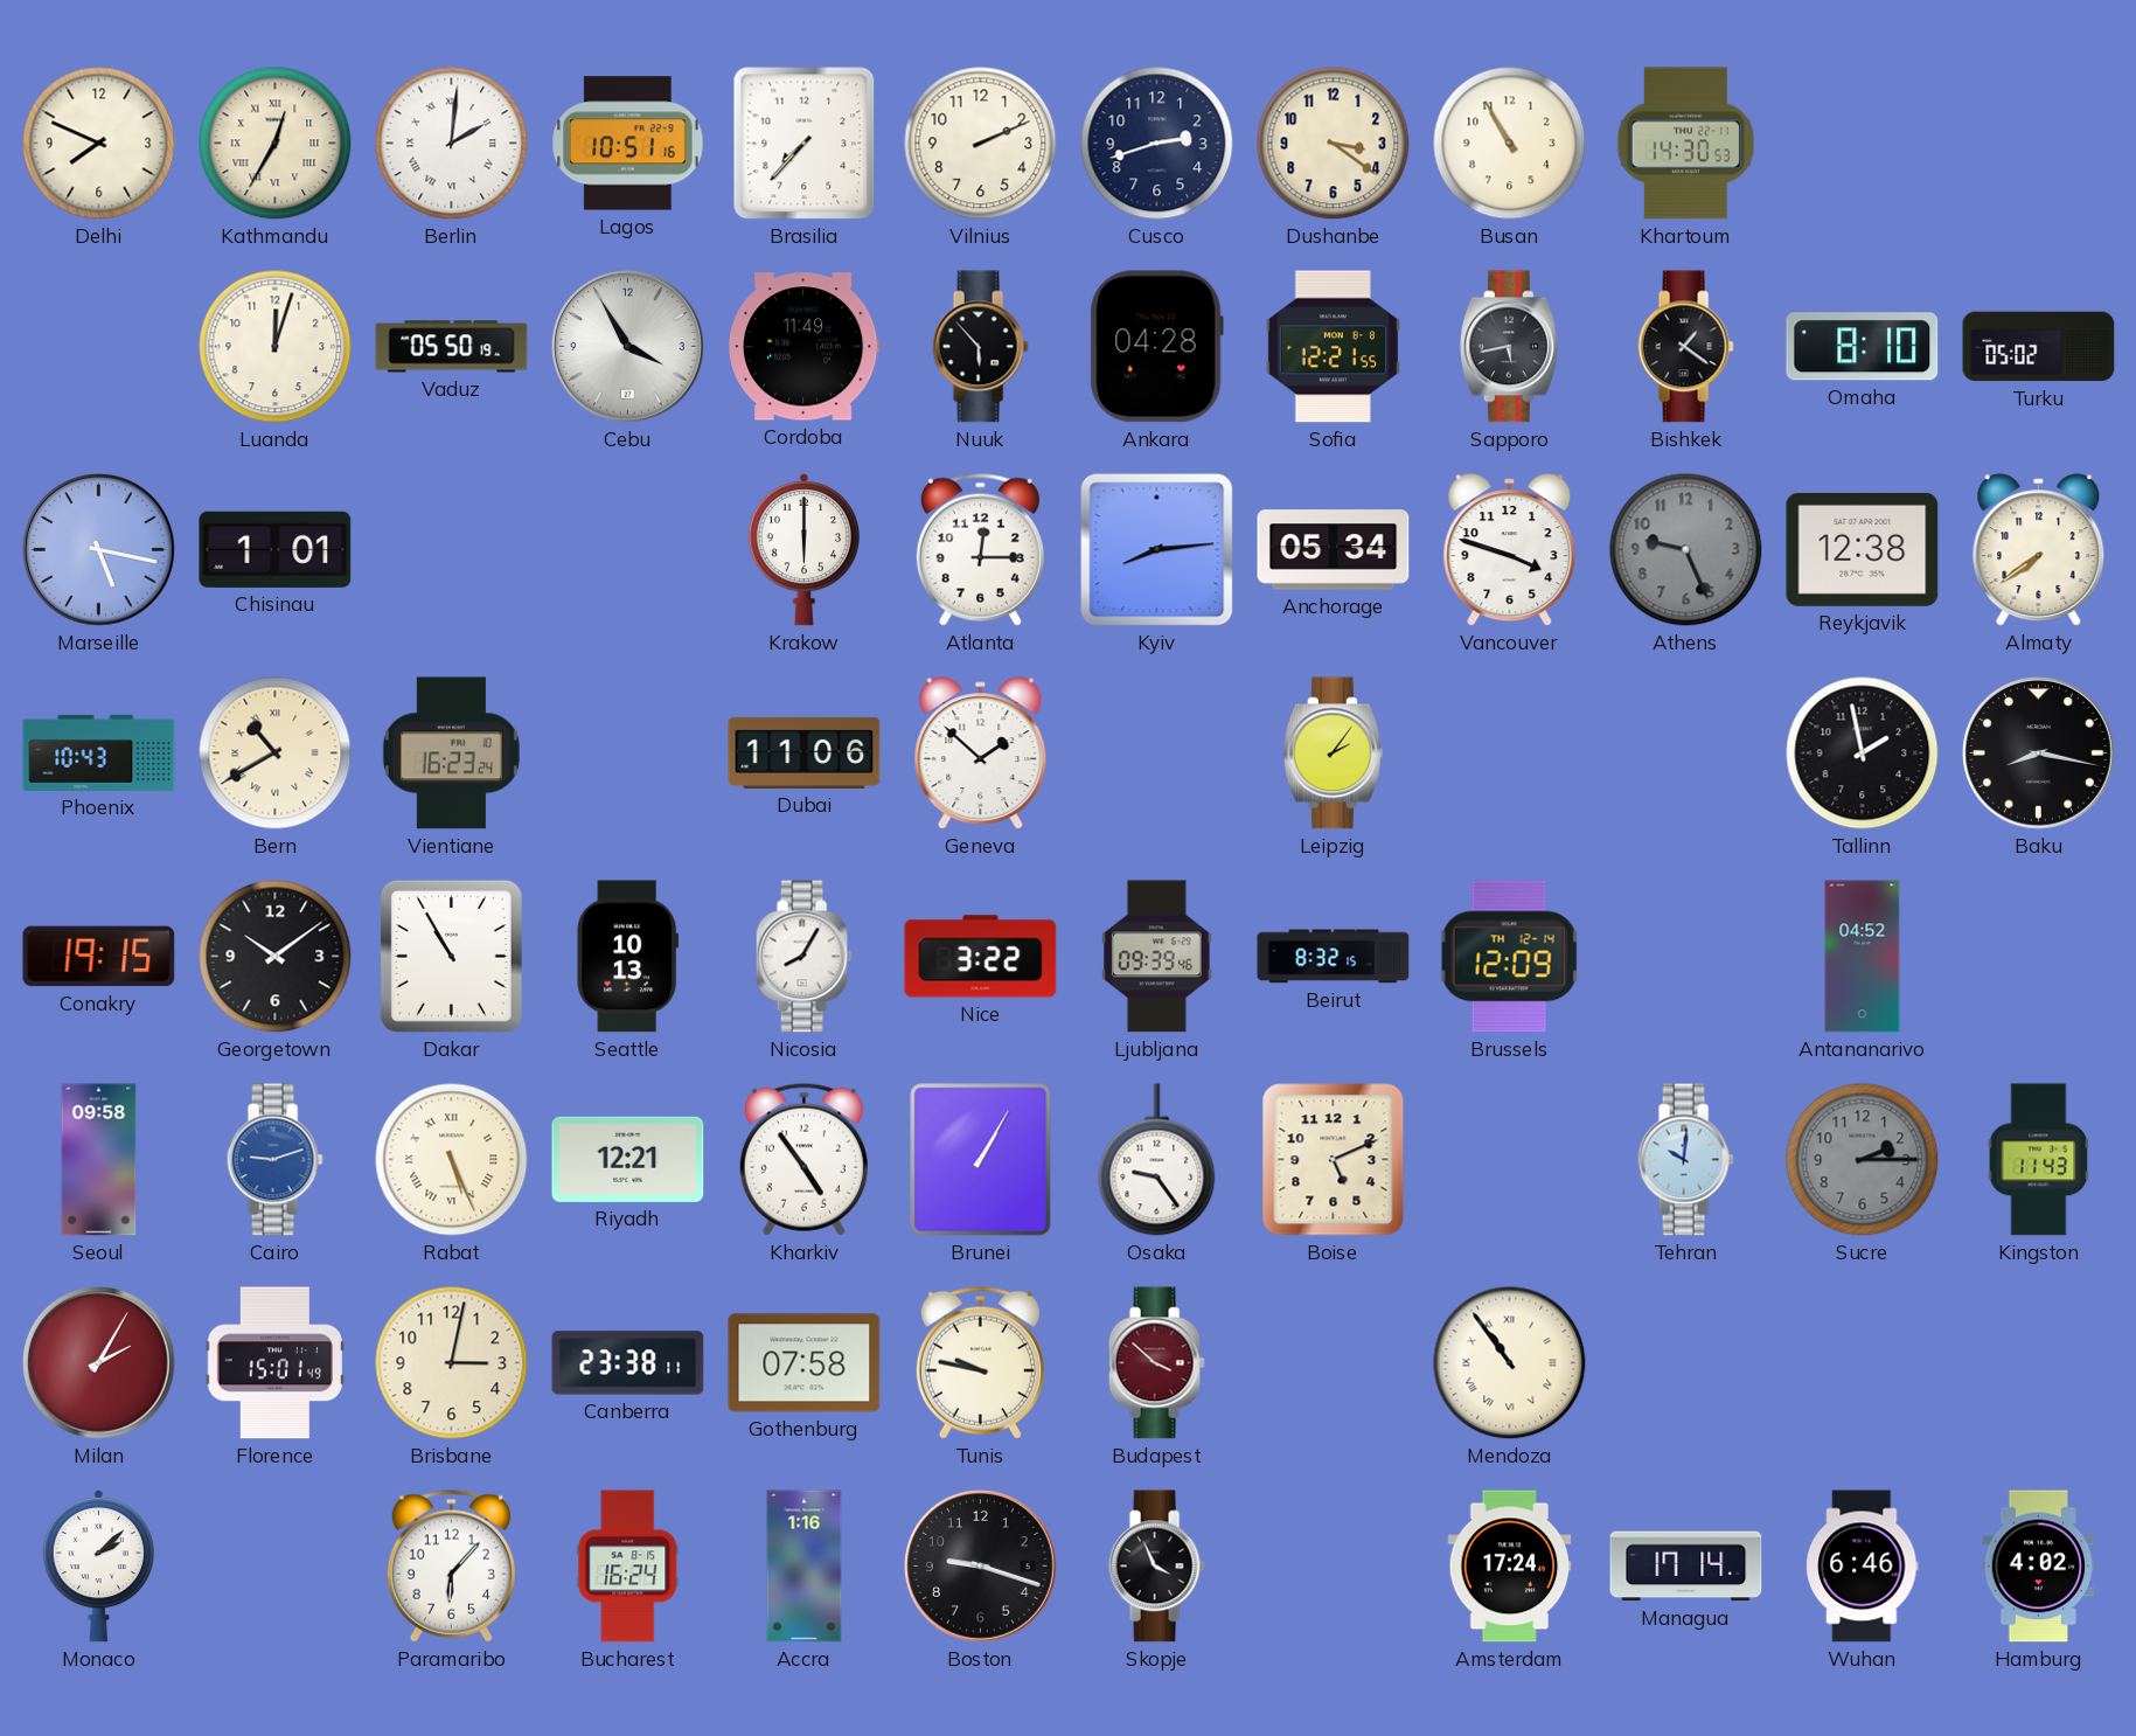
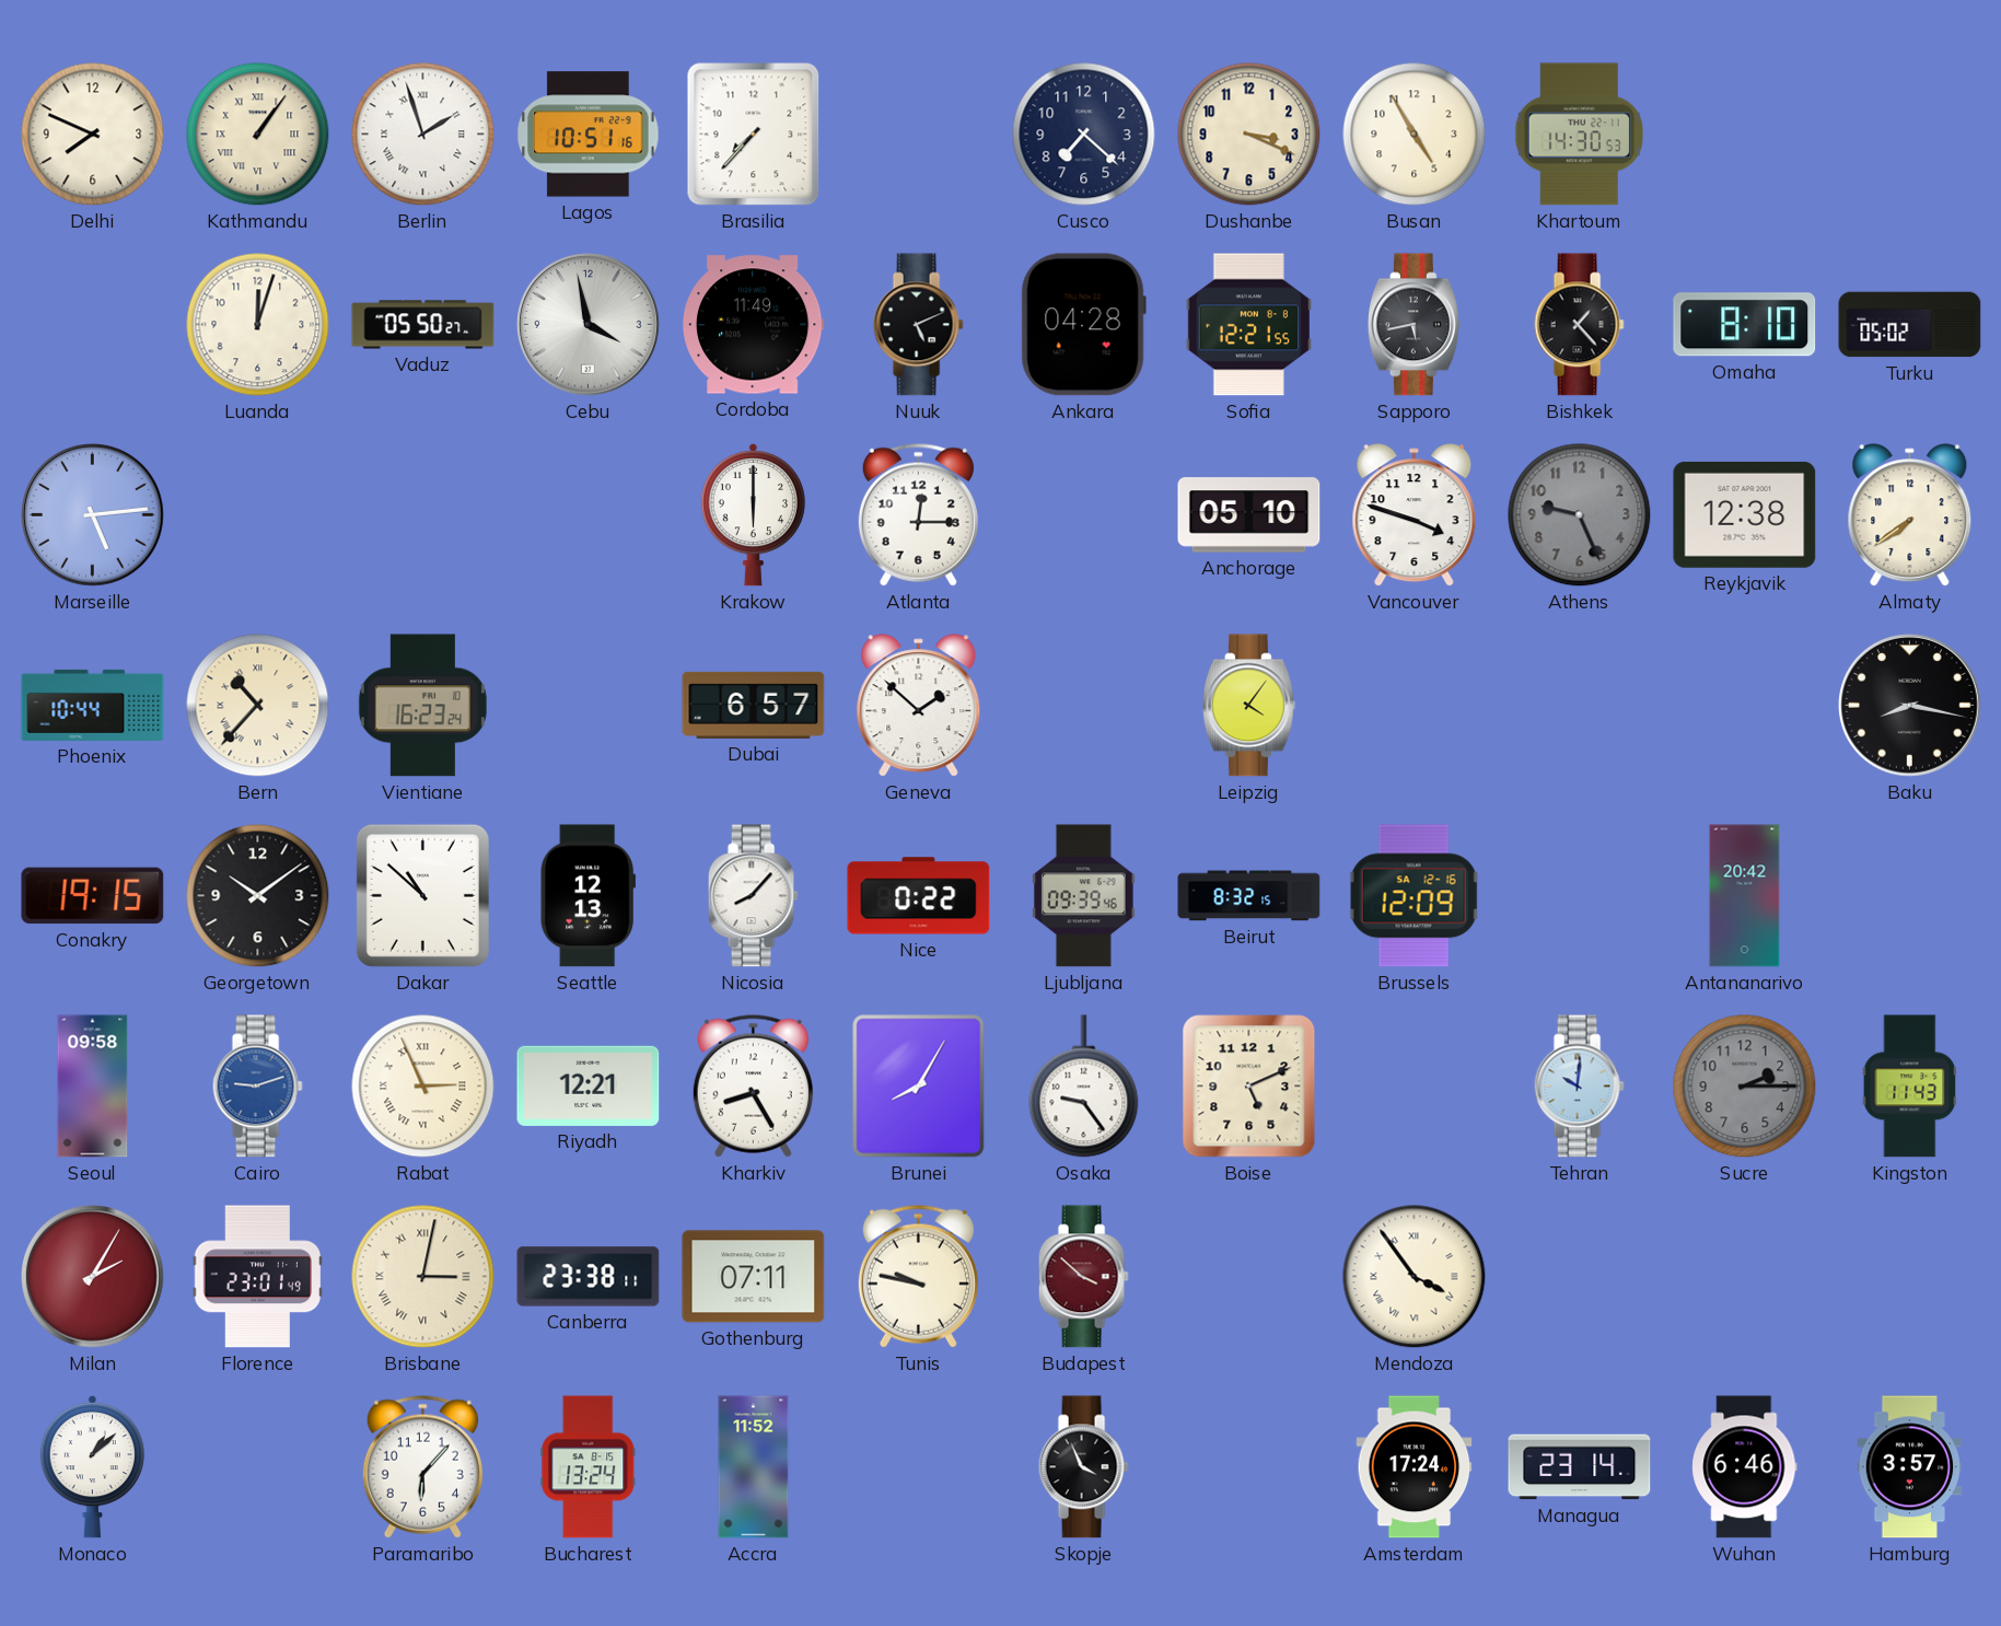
Kathmandu: 12:35 -> 1:06
Berlin: 2:01 -> 1:57
Vilnius: 2:11 -> none
Cusco: 2:42 -> 7:22
Dushanbe: 3:21 -> 3:19
Busan: 10:55 -> 4:55
Vaduz: 05:50:19 -> 05:50:27
Cebu: 3:55 -> 3:58
Nuuk: 5:53 -> 5:11
Bishkek: 1:21 -> 1:23
Marseille: 5:17 -> 5:14
Chisinau: 1:01 -> none
Kyiv: 8:14 -> none
Anchorage: 05:34 -> 05:10
Phoenix: 10:43 -> 10:44
Bern: 10:40 -> 10:37
Dubai: 11:06 -> 6:57
Leipzig: 2:06 -> 4:06
Tallinn: 1:58 -> none
Dakar: 10:55 -> 10:52
Seattle: 10:13 -> 12:13
Nicosia: 8:05 -> 8:07
Nice: 3:22 -> 0:22
Brussels date: TH 12-14 -> SA 12-16
Antananarivo: 04:52 -> 20:42
Rabat: 5:26 -> 2:56
Kharkiv: 4:54 -> 8:25
Brunei: 1:05 -> 8:05
Florence: 15:01 -> 23:01
Brisbane numerals: Arabic -> Roman
Gothenburg: 07:58 -> 07:11
Mendoza: 10:54 -> 3:54
Monaco: 2:08 -> 1:08
Bucharest: 16:24 -> 13:24
Accra: 1:16 -> 11:52
Boston: 9:18 -> none
Managua: 17:14 -> 23:14
Hamburg: 4:02 -> 3:57
